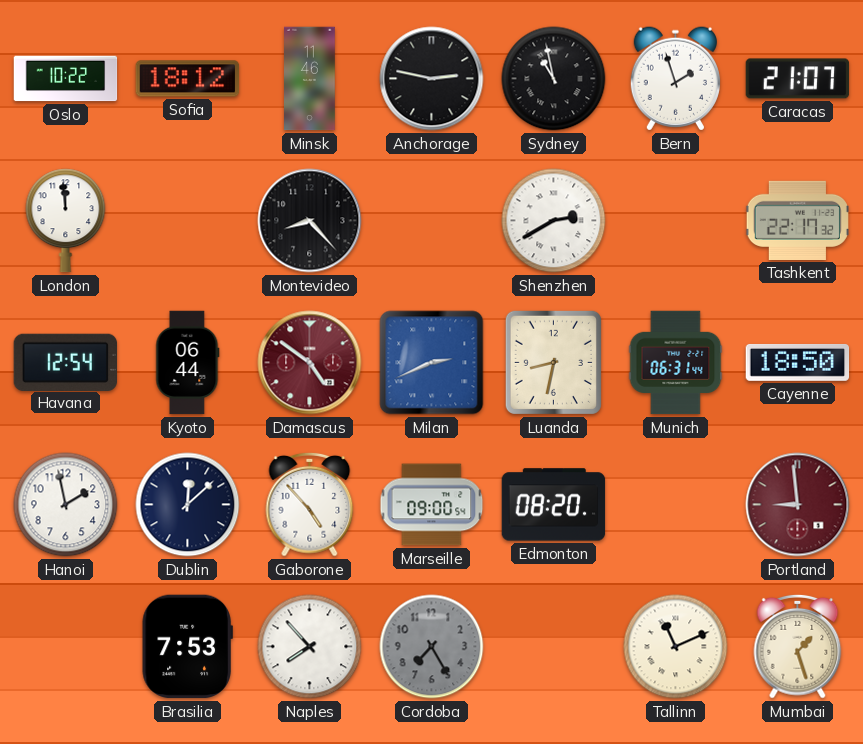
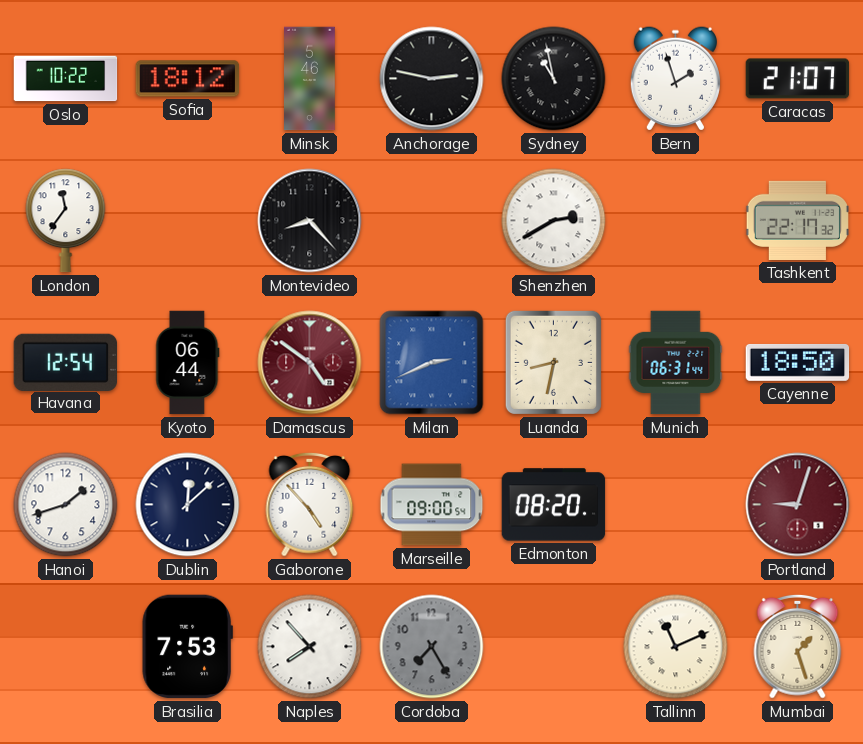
Minsk: 11:46 -> 5:46
London: 11:59 -> 11:36
Hanoi: 1:58 -> 1:42
Portland: 8:59 -> 9:03
